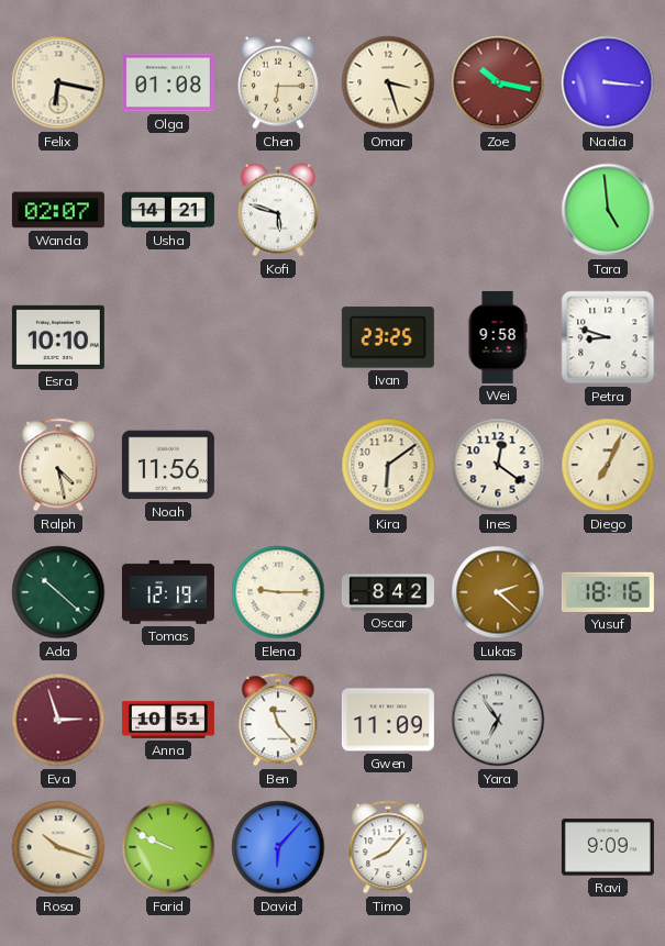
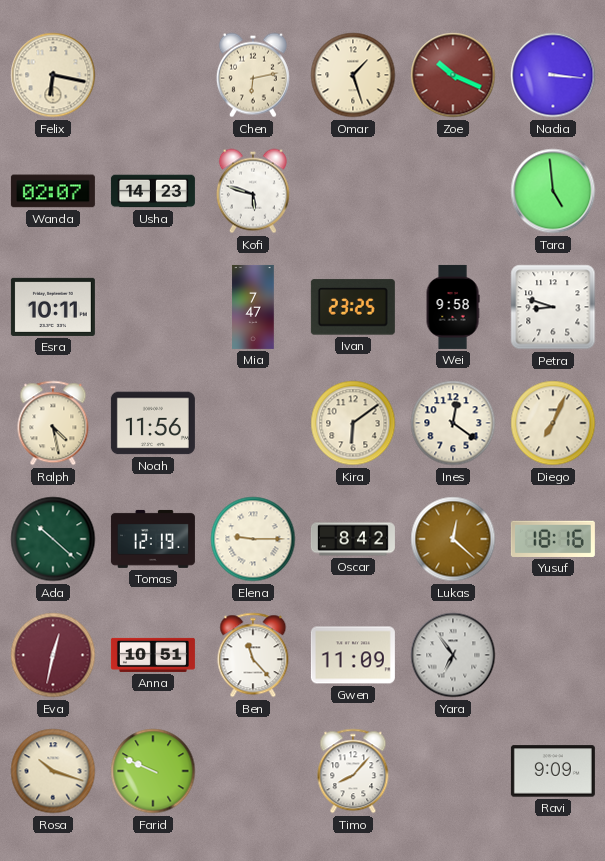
Olga: 01:08 -> none
Chen: 6:15 -> 6:13
Omar: 3:27 -> 1:27
Zoe: 10:17 -> 10:19
Usha: 14:21 -> 14:23
Esra: 10:10 -> 10:11
Mia: none -> 7:47
Lukas: 2:22 -> 12:22
Eva: 2:57 -> 12:32
David: 6:07 -> none
